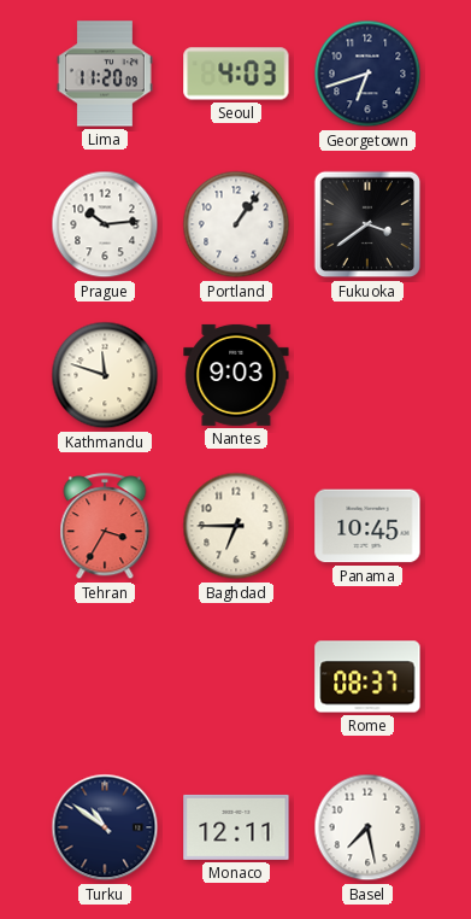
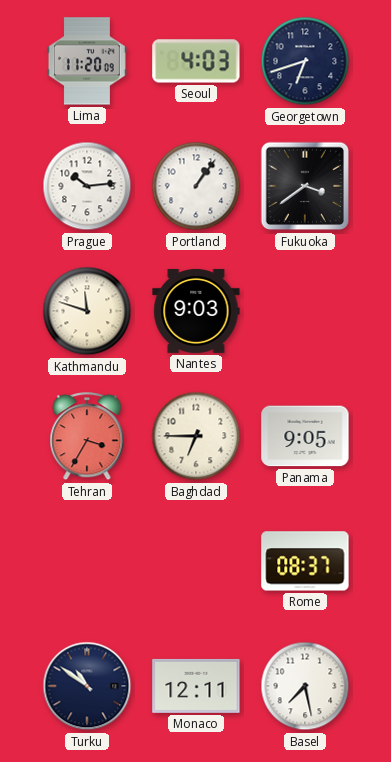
Panama: 10:45 -> 9:05
